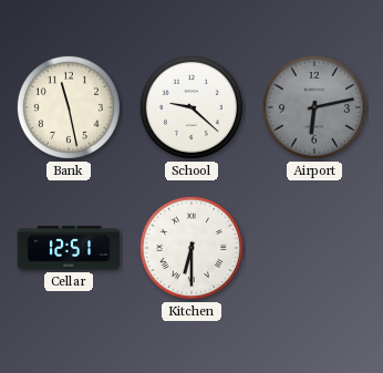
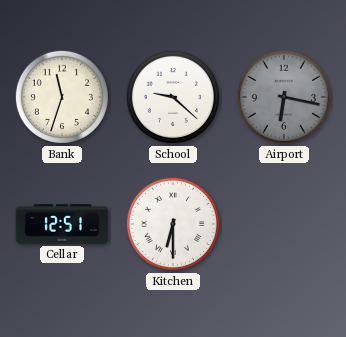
Bank: 11:28 -> 11:33
Airport: 6:13 -> 6:17
